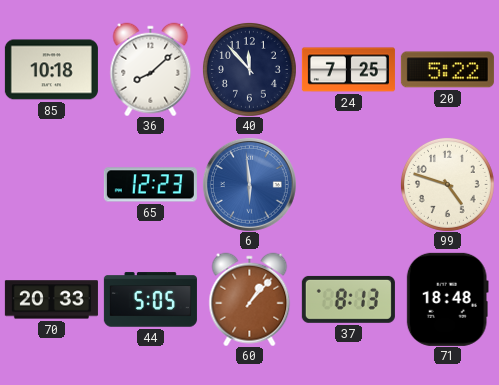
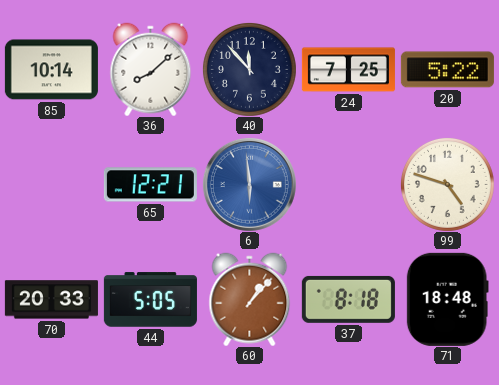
85: 10:18 -> 10:14
65: 12:23 -> 12:21
37: 8:13 -> 8:18
